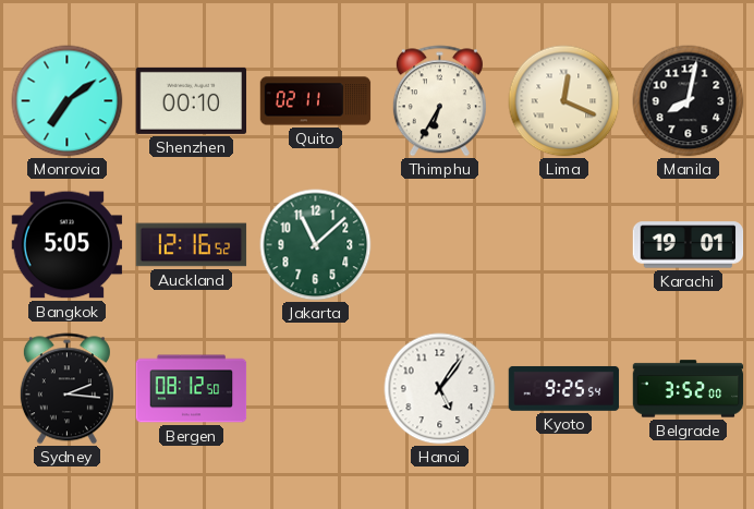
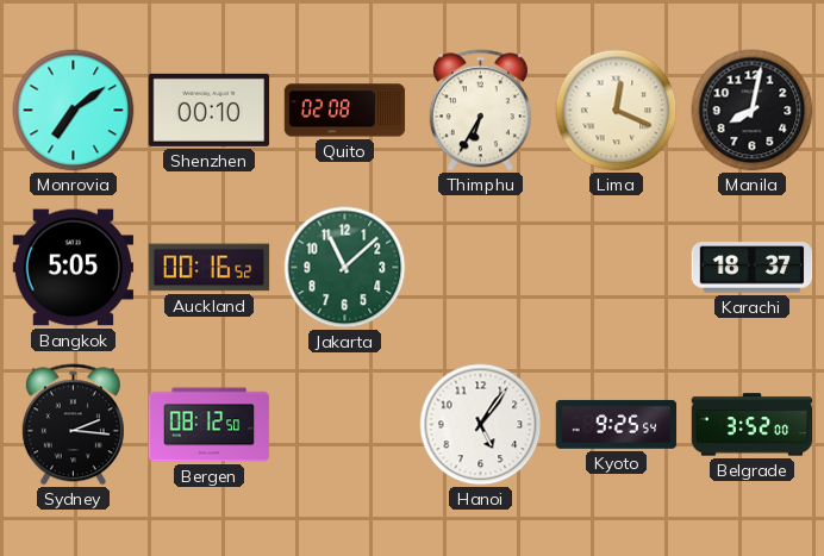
Quito: 02:11 -> 02:08
Auckland: 12:16 -> 00:16
Karachi: 19:01 -> 18:37
